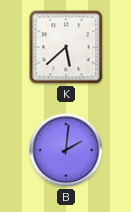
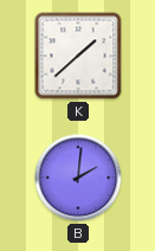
K: 5:38 -> 1:38
